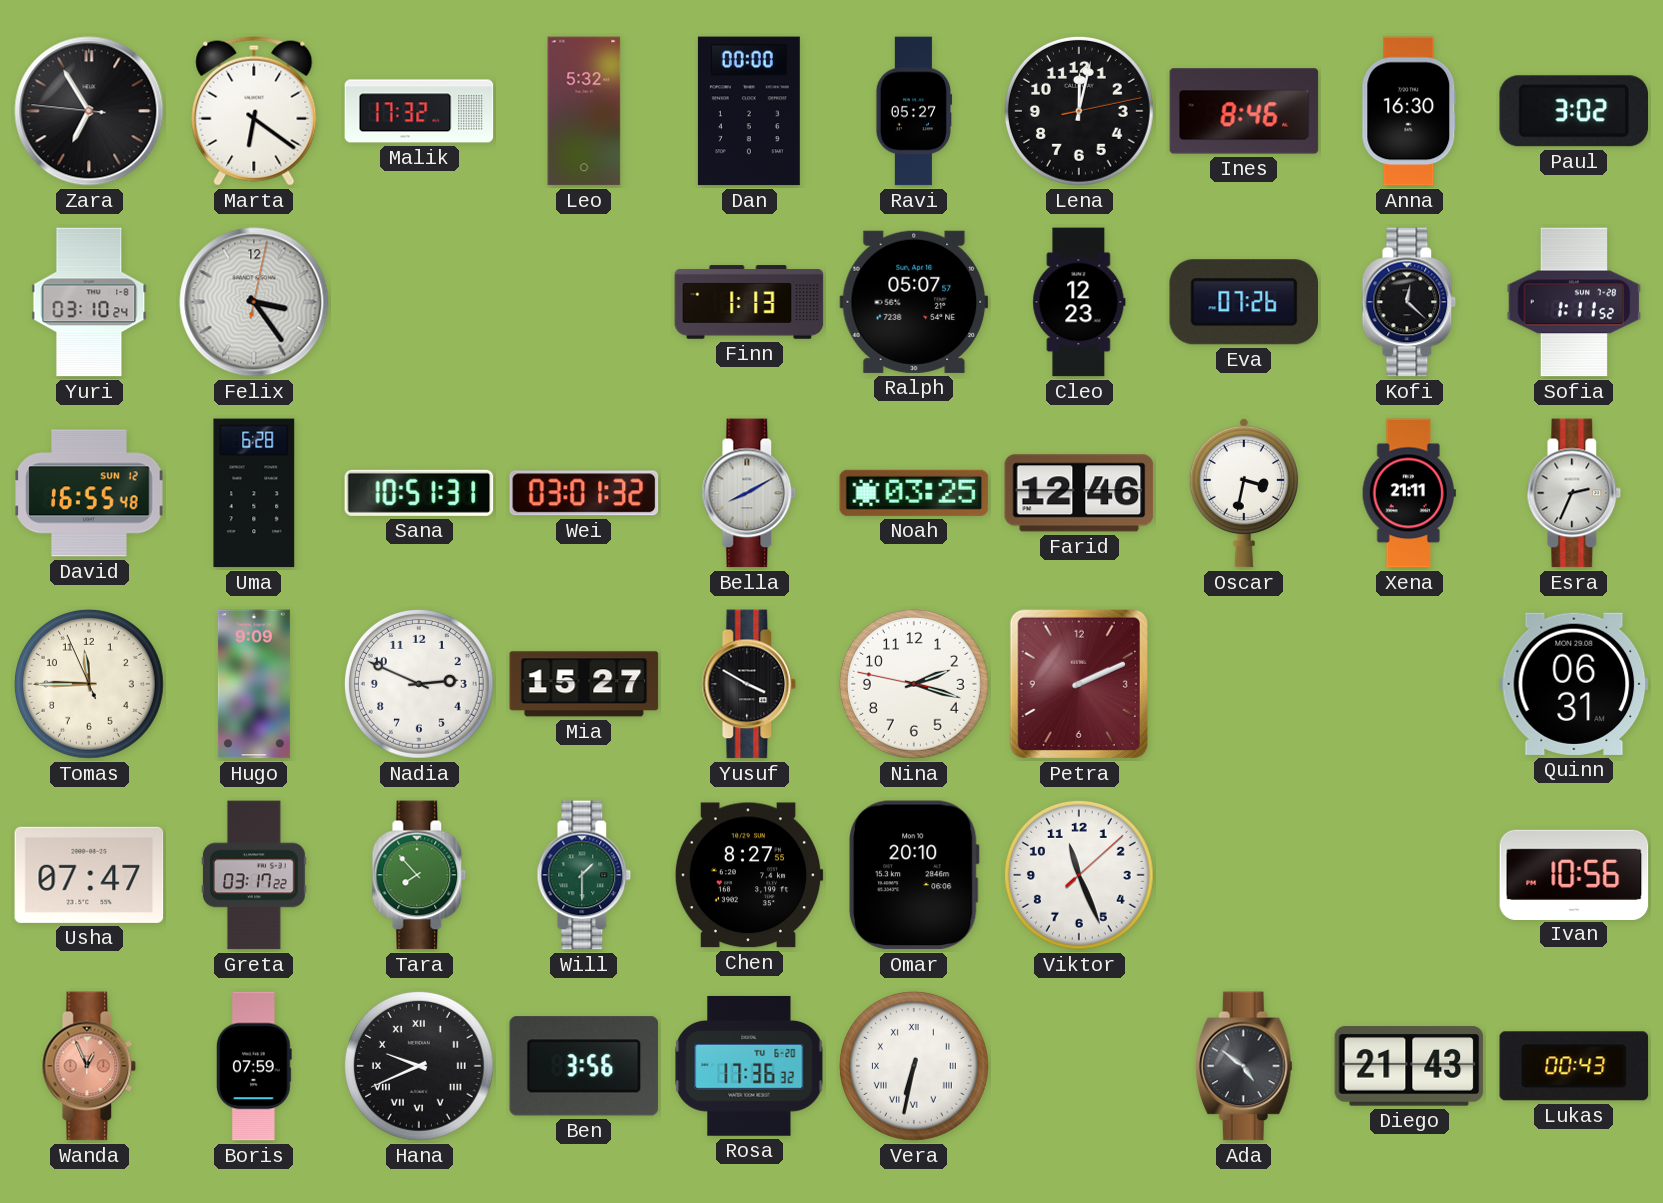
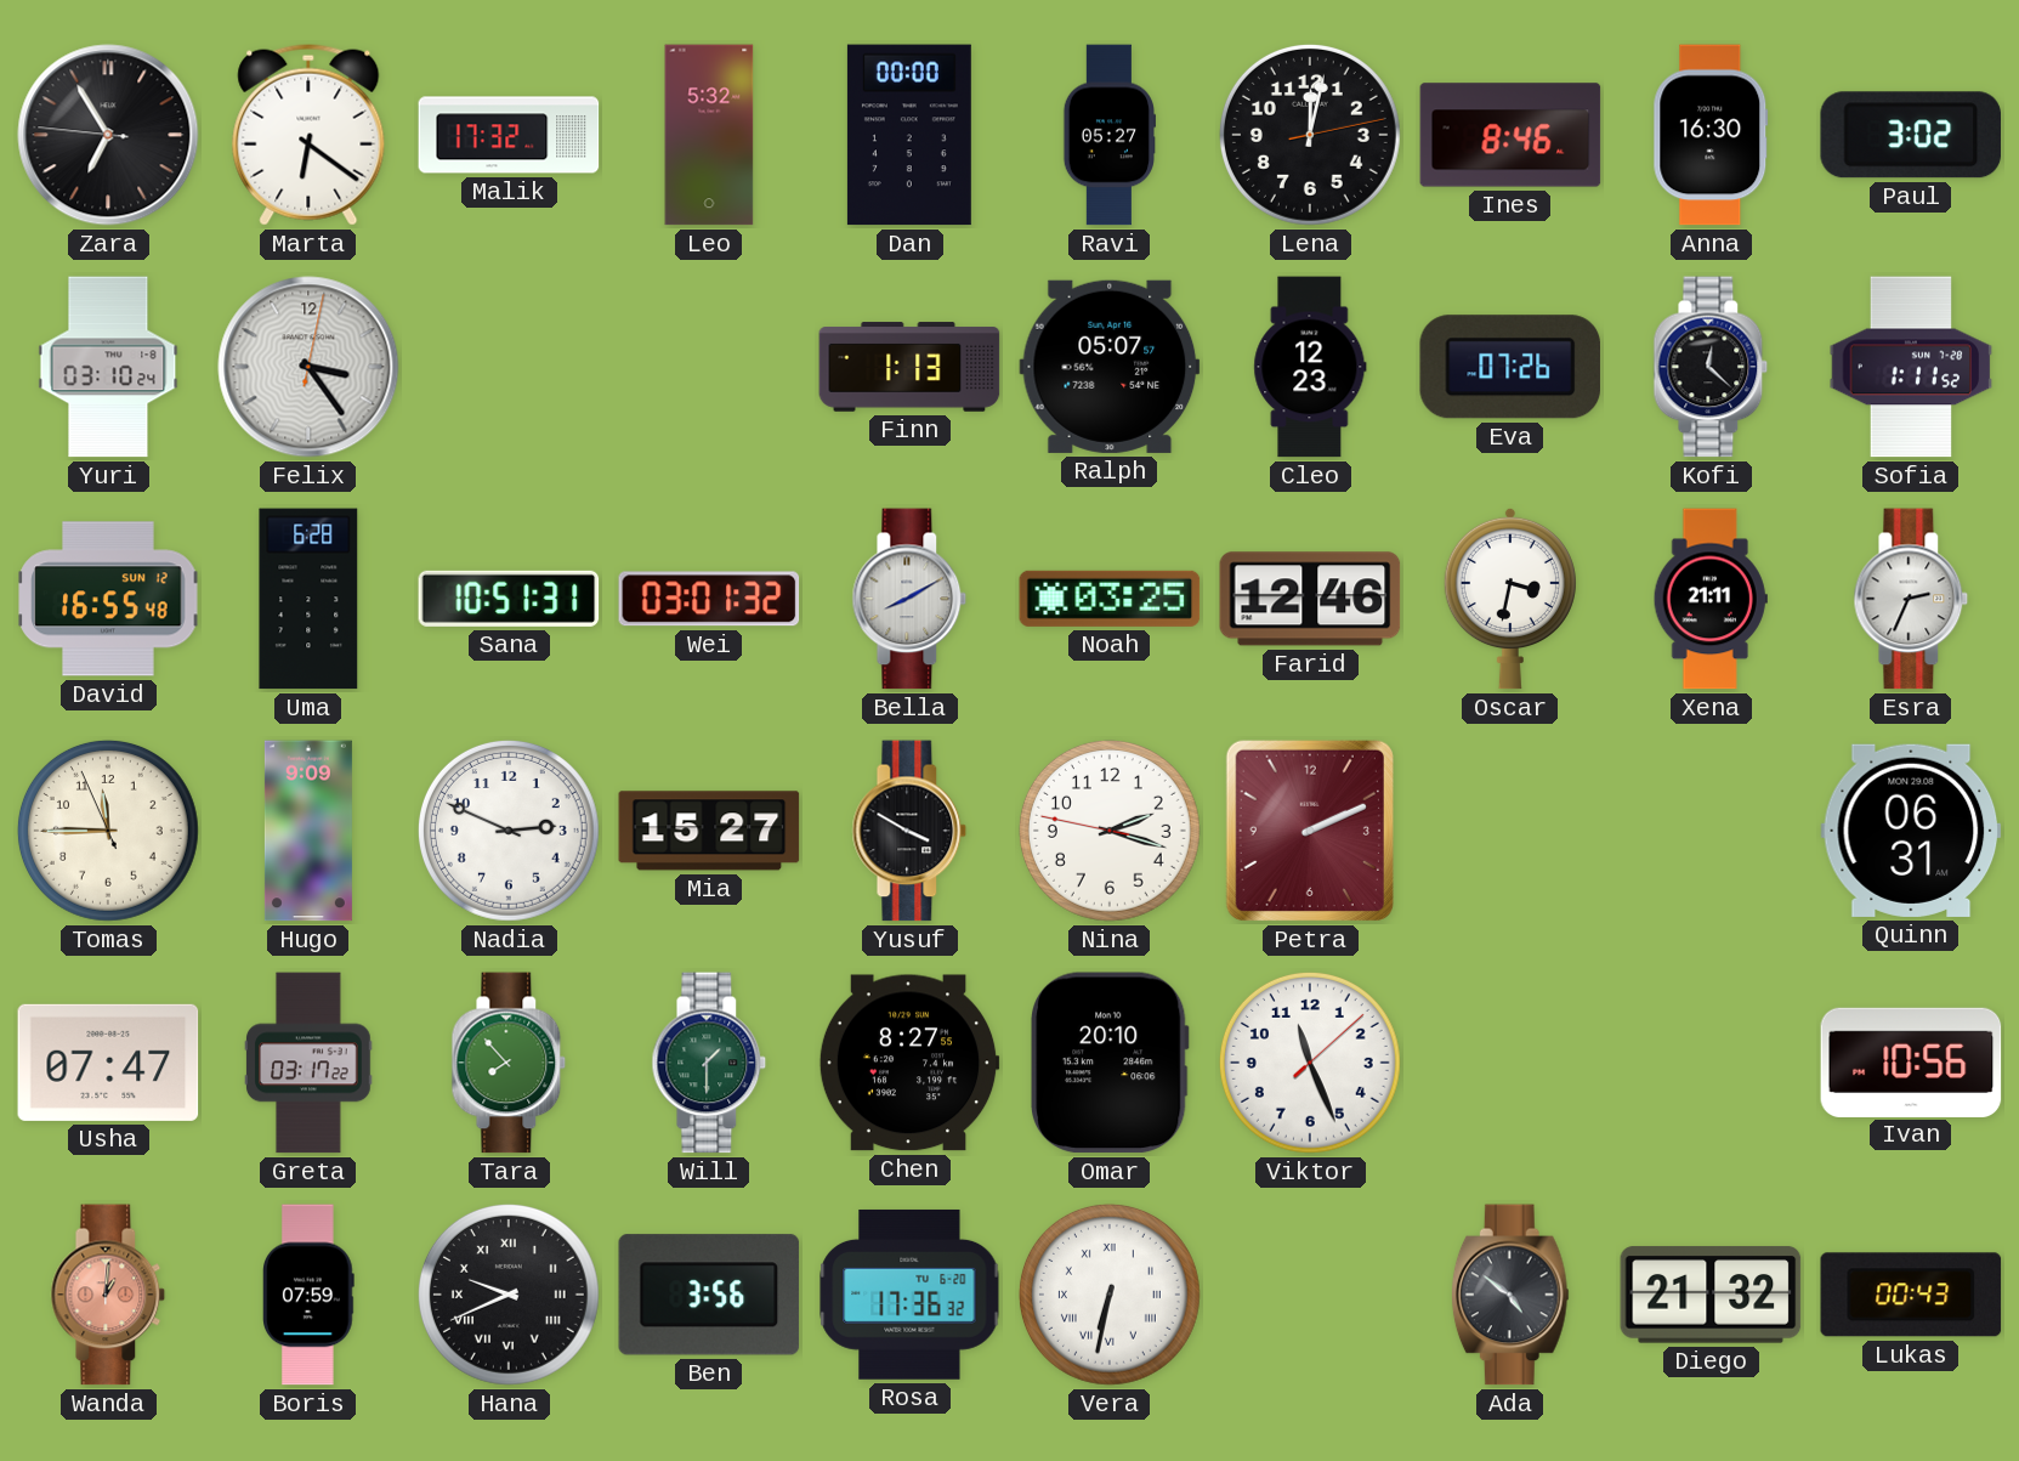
Wanda: 12:56 -> 1:01
Diego: 21:43 -> 21:32
